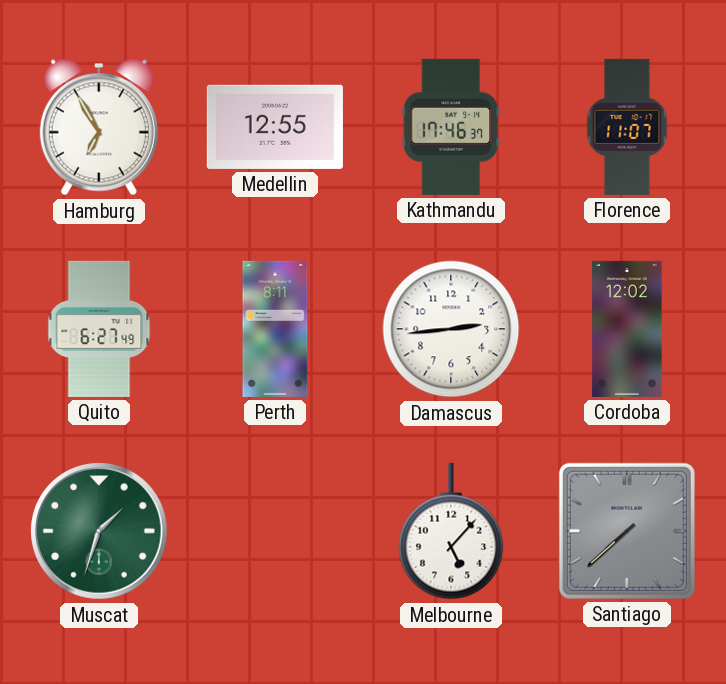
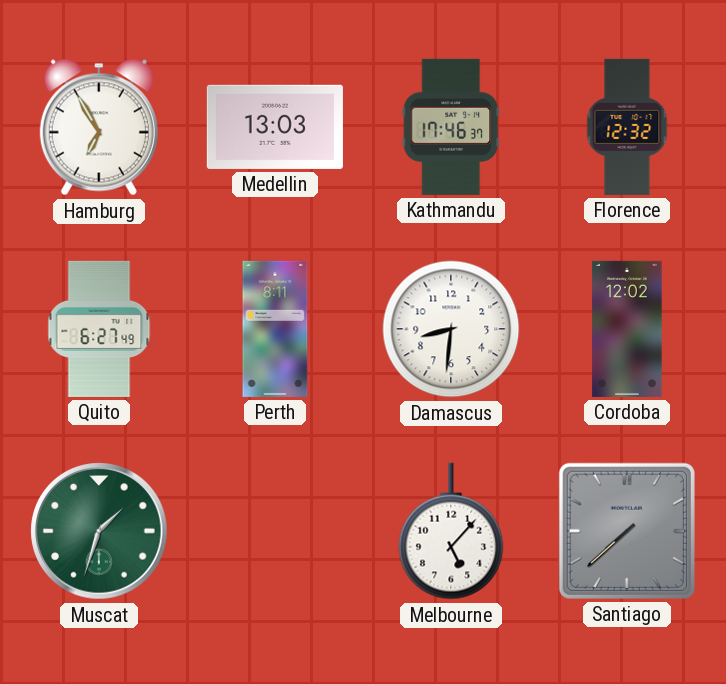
Medellin: 12:55 -> 13:03
Florence: 11:07 -> 12:32
Damascus: 2:44 -> 8:31
